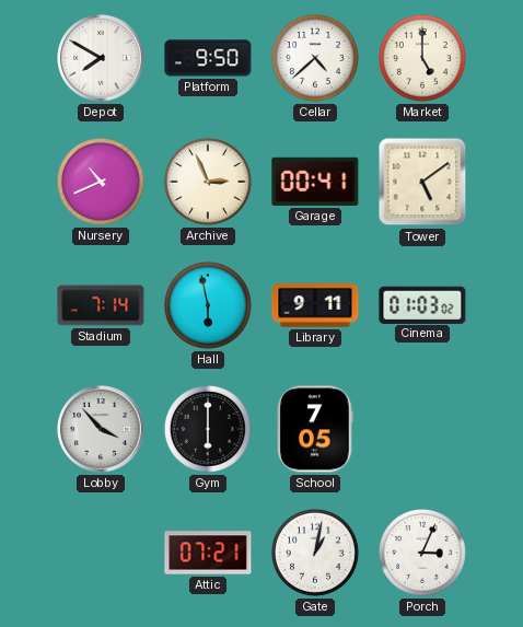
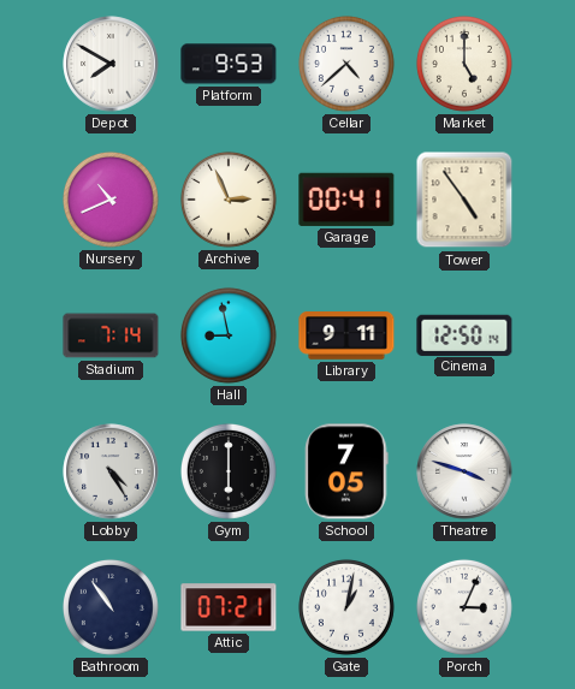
Platform: 9:50 -> 9:53
Tower: 5:09 -> 4:54
Hall: 5:58 -> 8:58
Cinema: 01:03 -> 12:50
Lobby: 3:53 -> 4:25
Theatre: none -> 3:48
Bathroom: none -> 10:54
